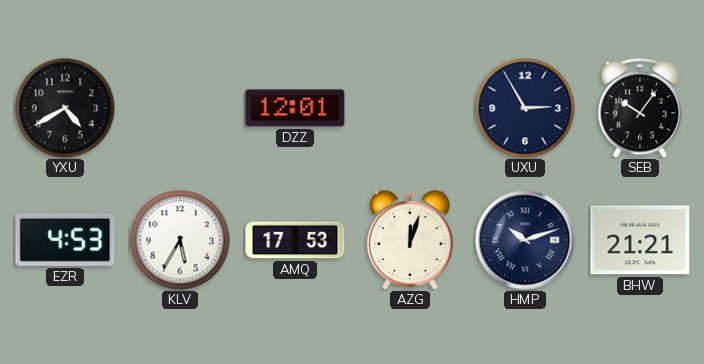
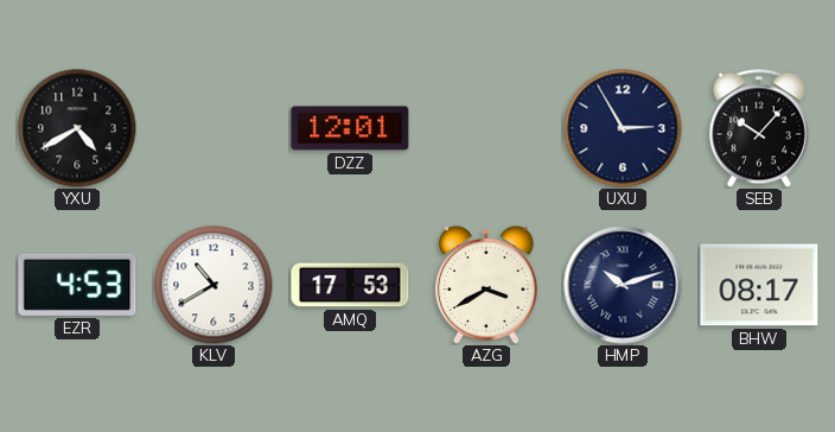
SEB: 10:06 -> 10:07
KLV: 5:35 -> 10:40
AZG: 12:03 -> 3:40
BHW: 21:21 -> 08:17
